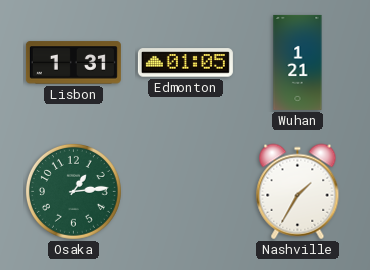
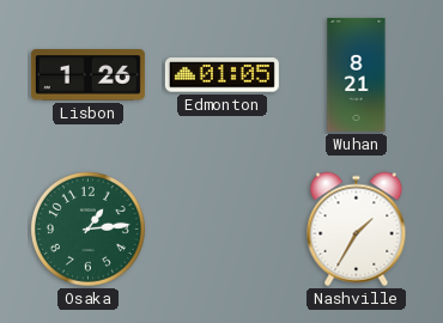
Lisbon: 1:31 -> 1:26
Wuhan: 1:21 -> 8:21
